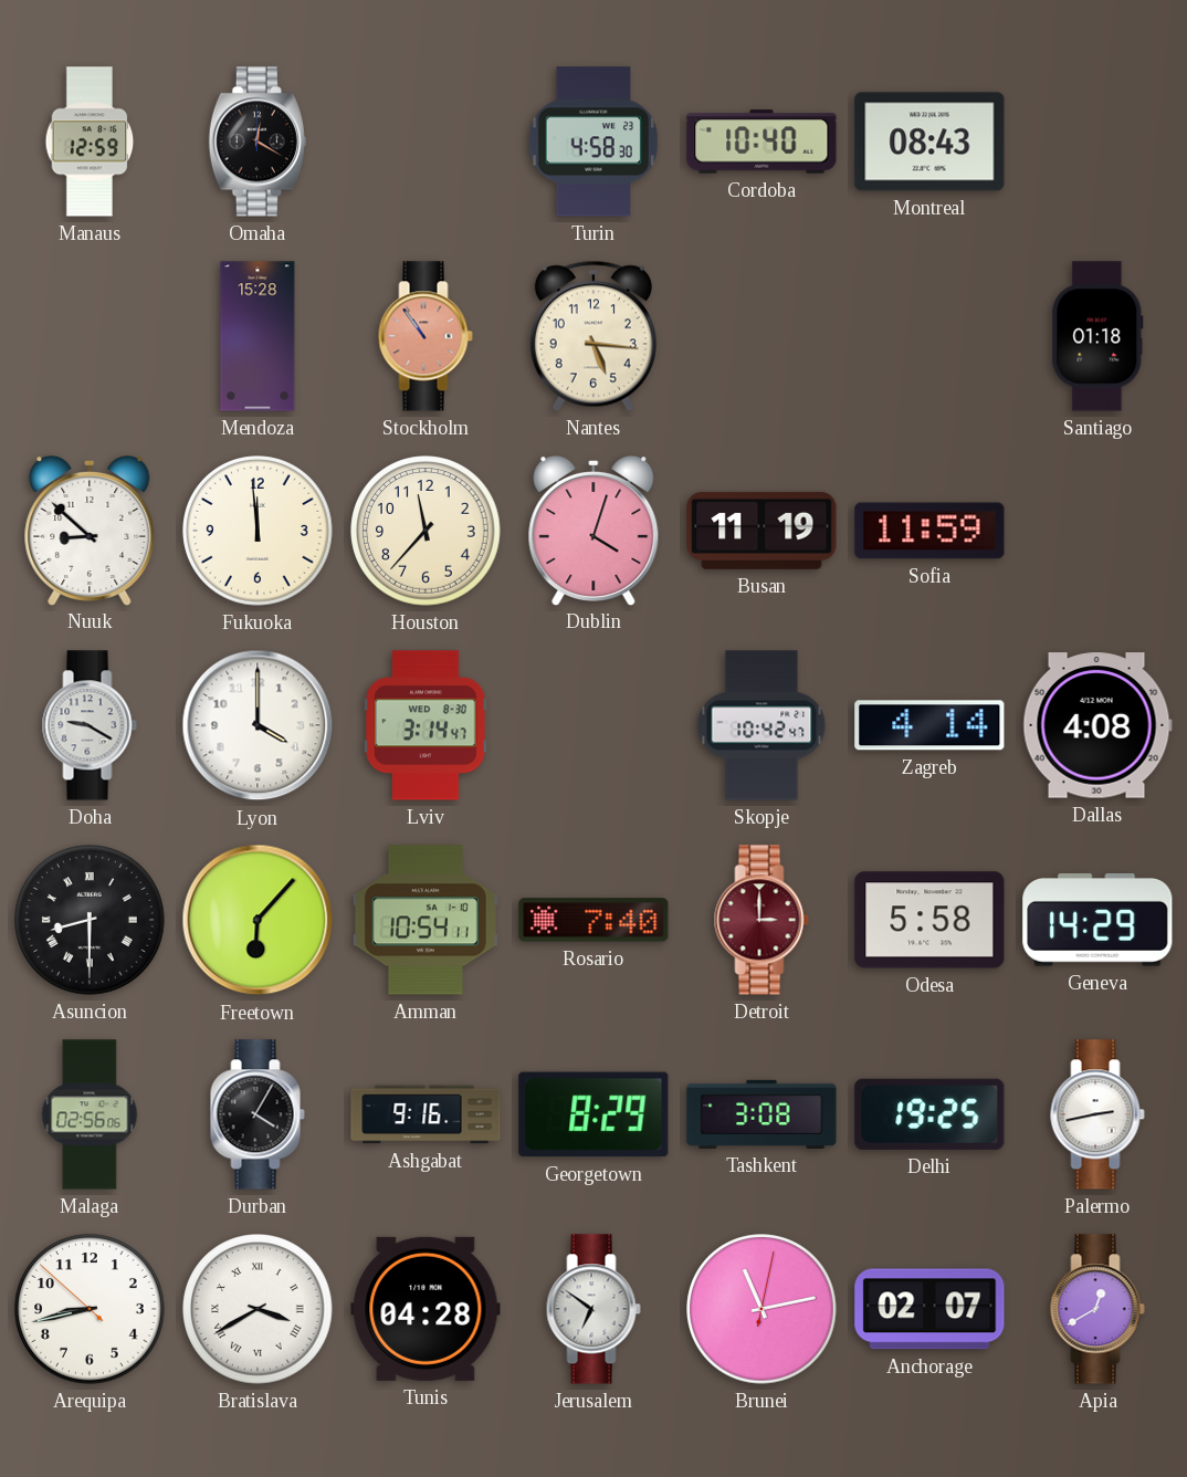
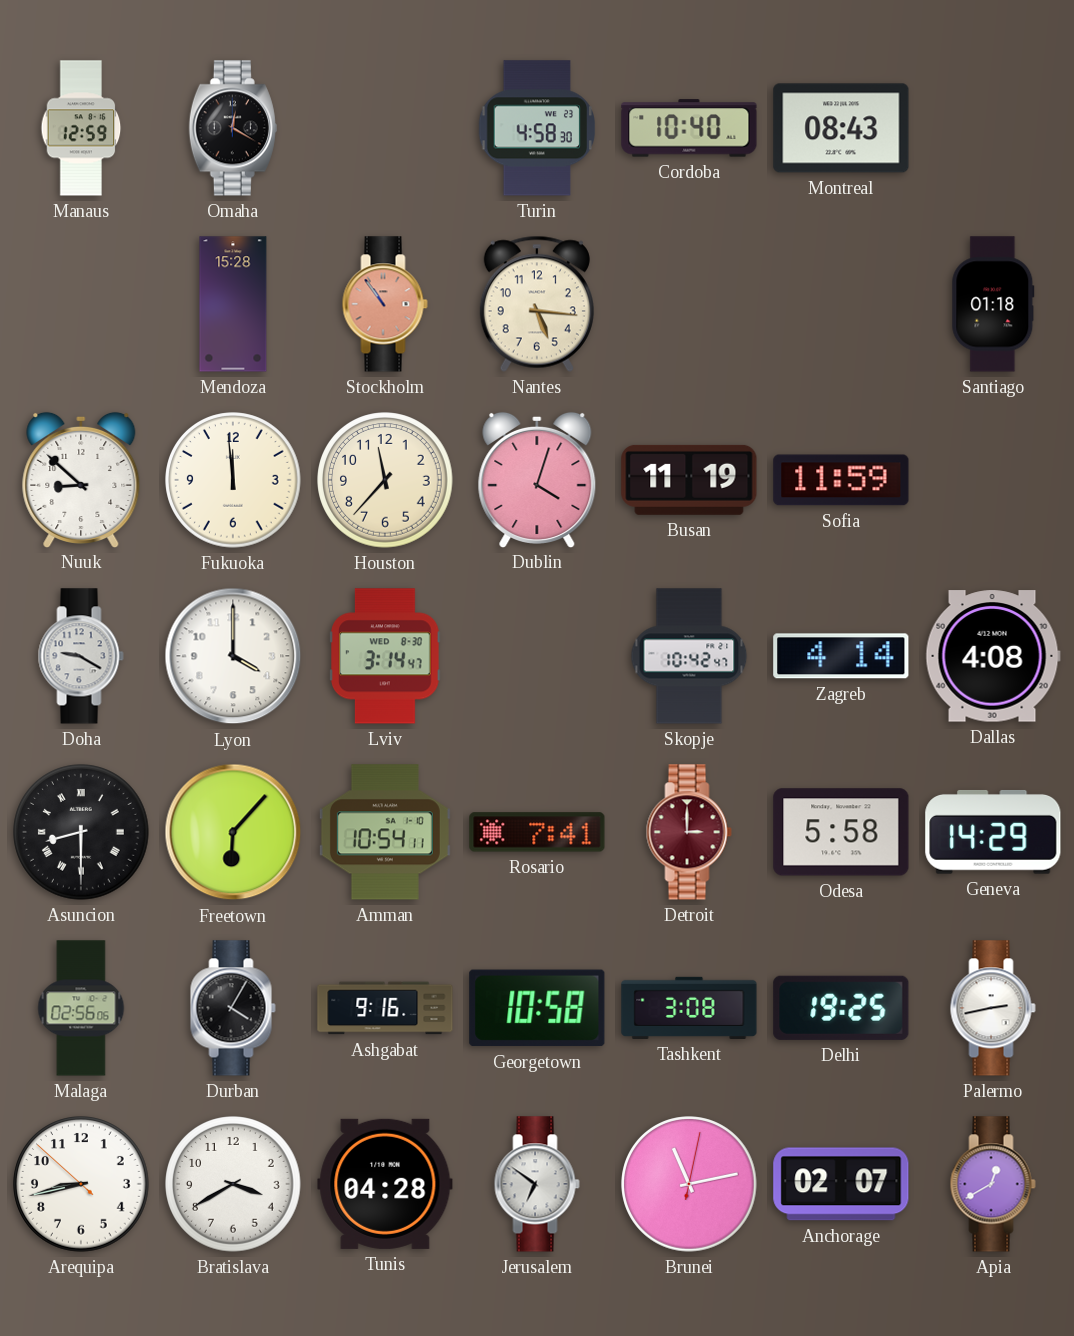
Rosario: 7:40 -> 7:41
Georgetown: 8:29 -> 10:58
Bratislava numerals: Roman -> Arabic
